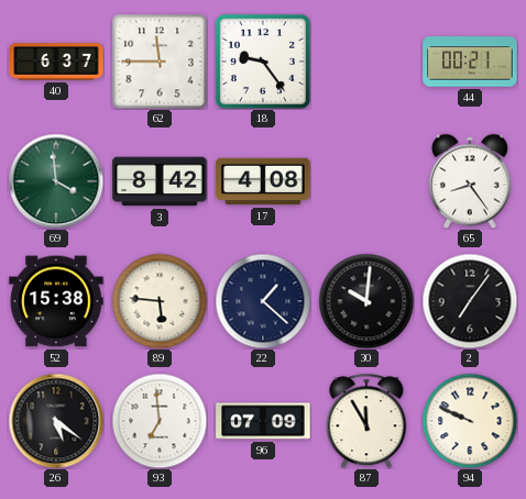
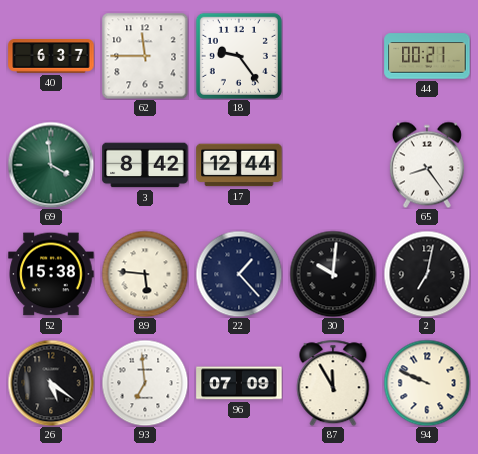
17: 4:08 -> 12:44
22: 1:22 -> 1:23
2: 7:06 -> 7:02
